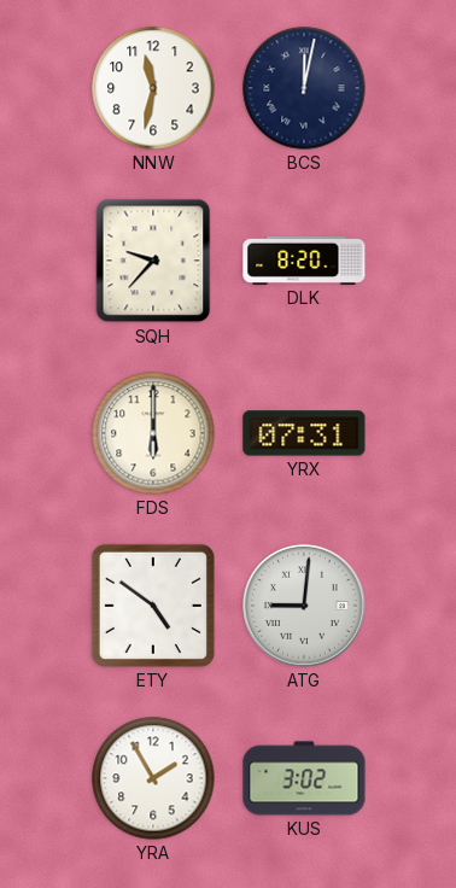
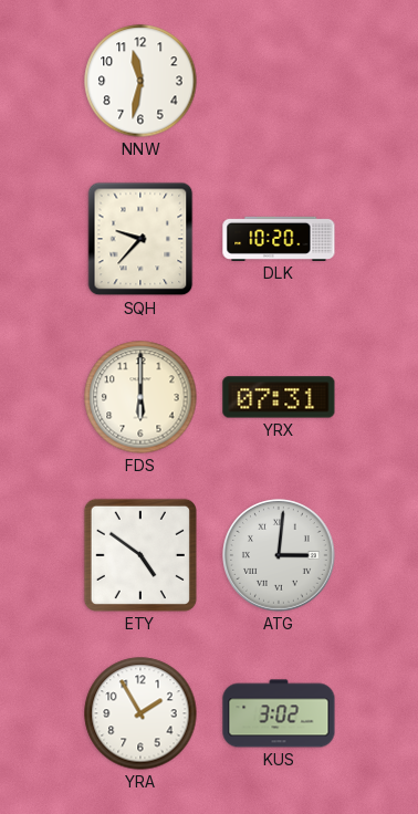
BCS: 12:02 -> none
DLK: 8:20 -> 10:20
ATG: 9:01 -> 3:01
